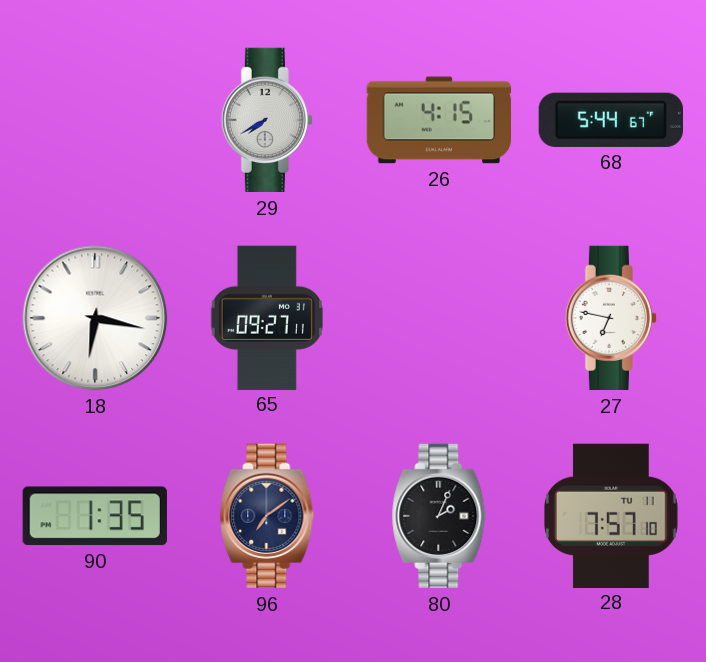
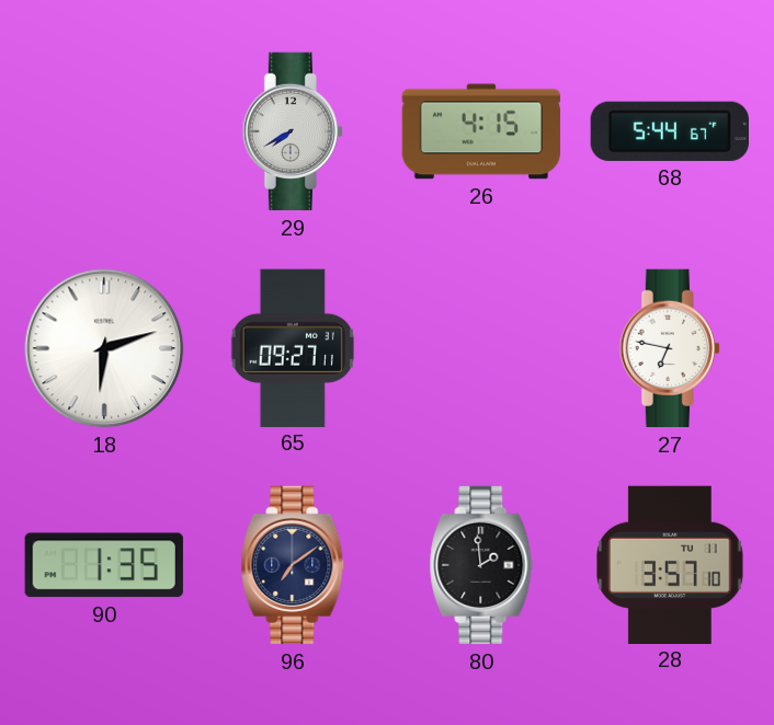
18: 6:17 -> 6:12
80: 2:04 -> 1:59
28: 7:57 -> 3:57
